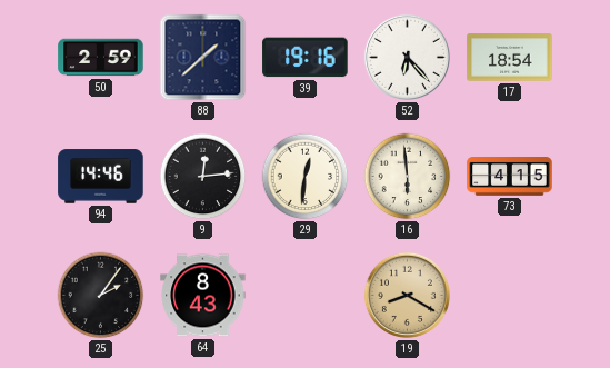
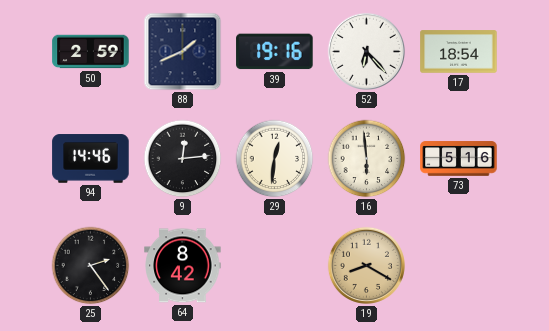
88: 1:38 -> 1:41
73: 4:15 -> 5:16
25: 2:06 -> 2:24
64: 8:43 -> 8:42
